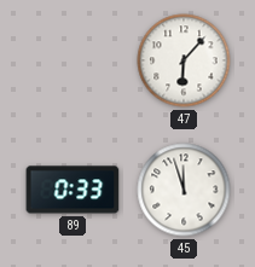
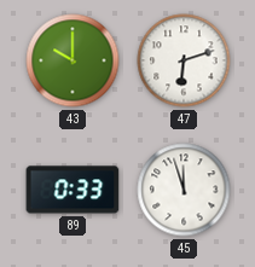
43: none -> 10:00
47: 6:07 -> 6:12
